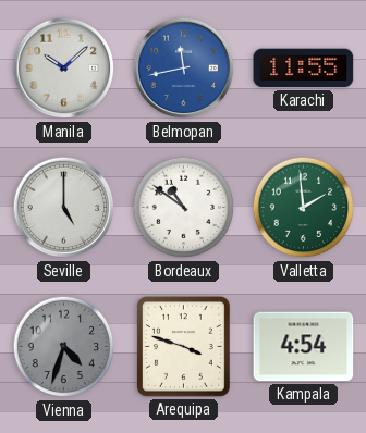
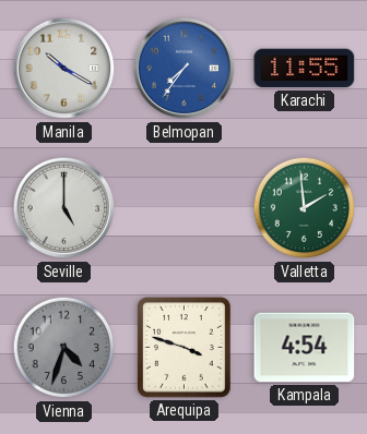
Manila: 10:08 -> 10:20
Belmopan: 11:43 -> 7:36
Bordeaux: 10:51 -> none
